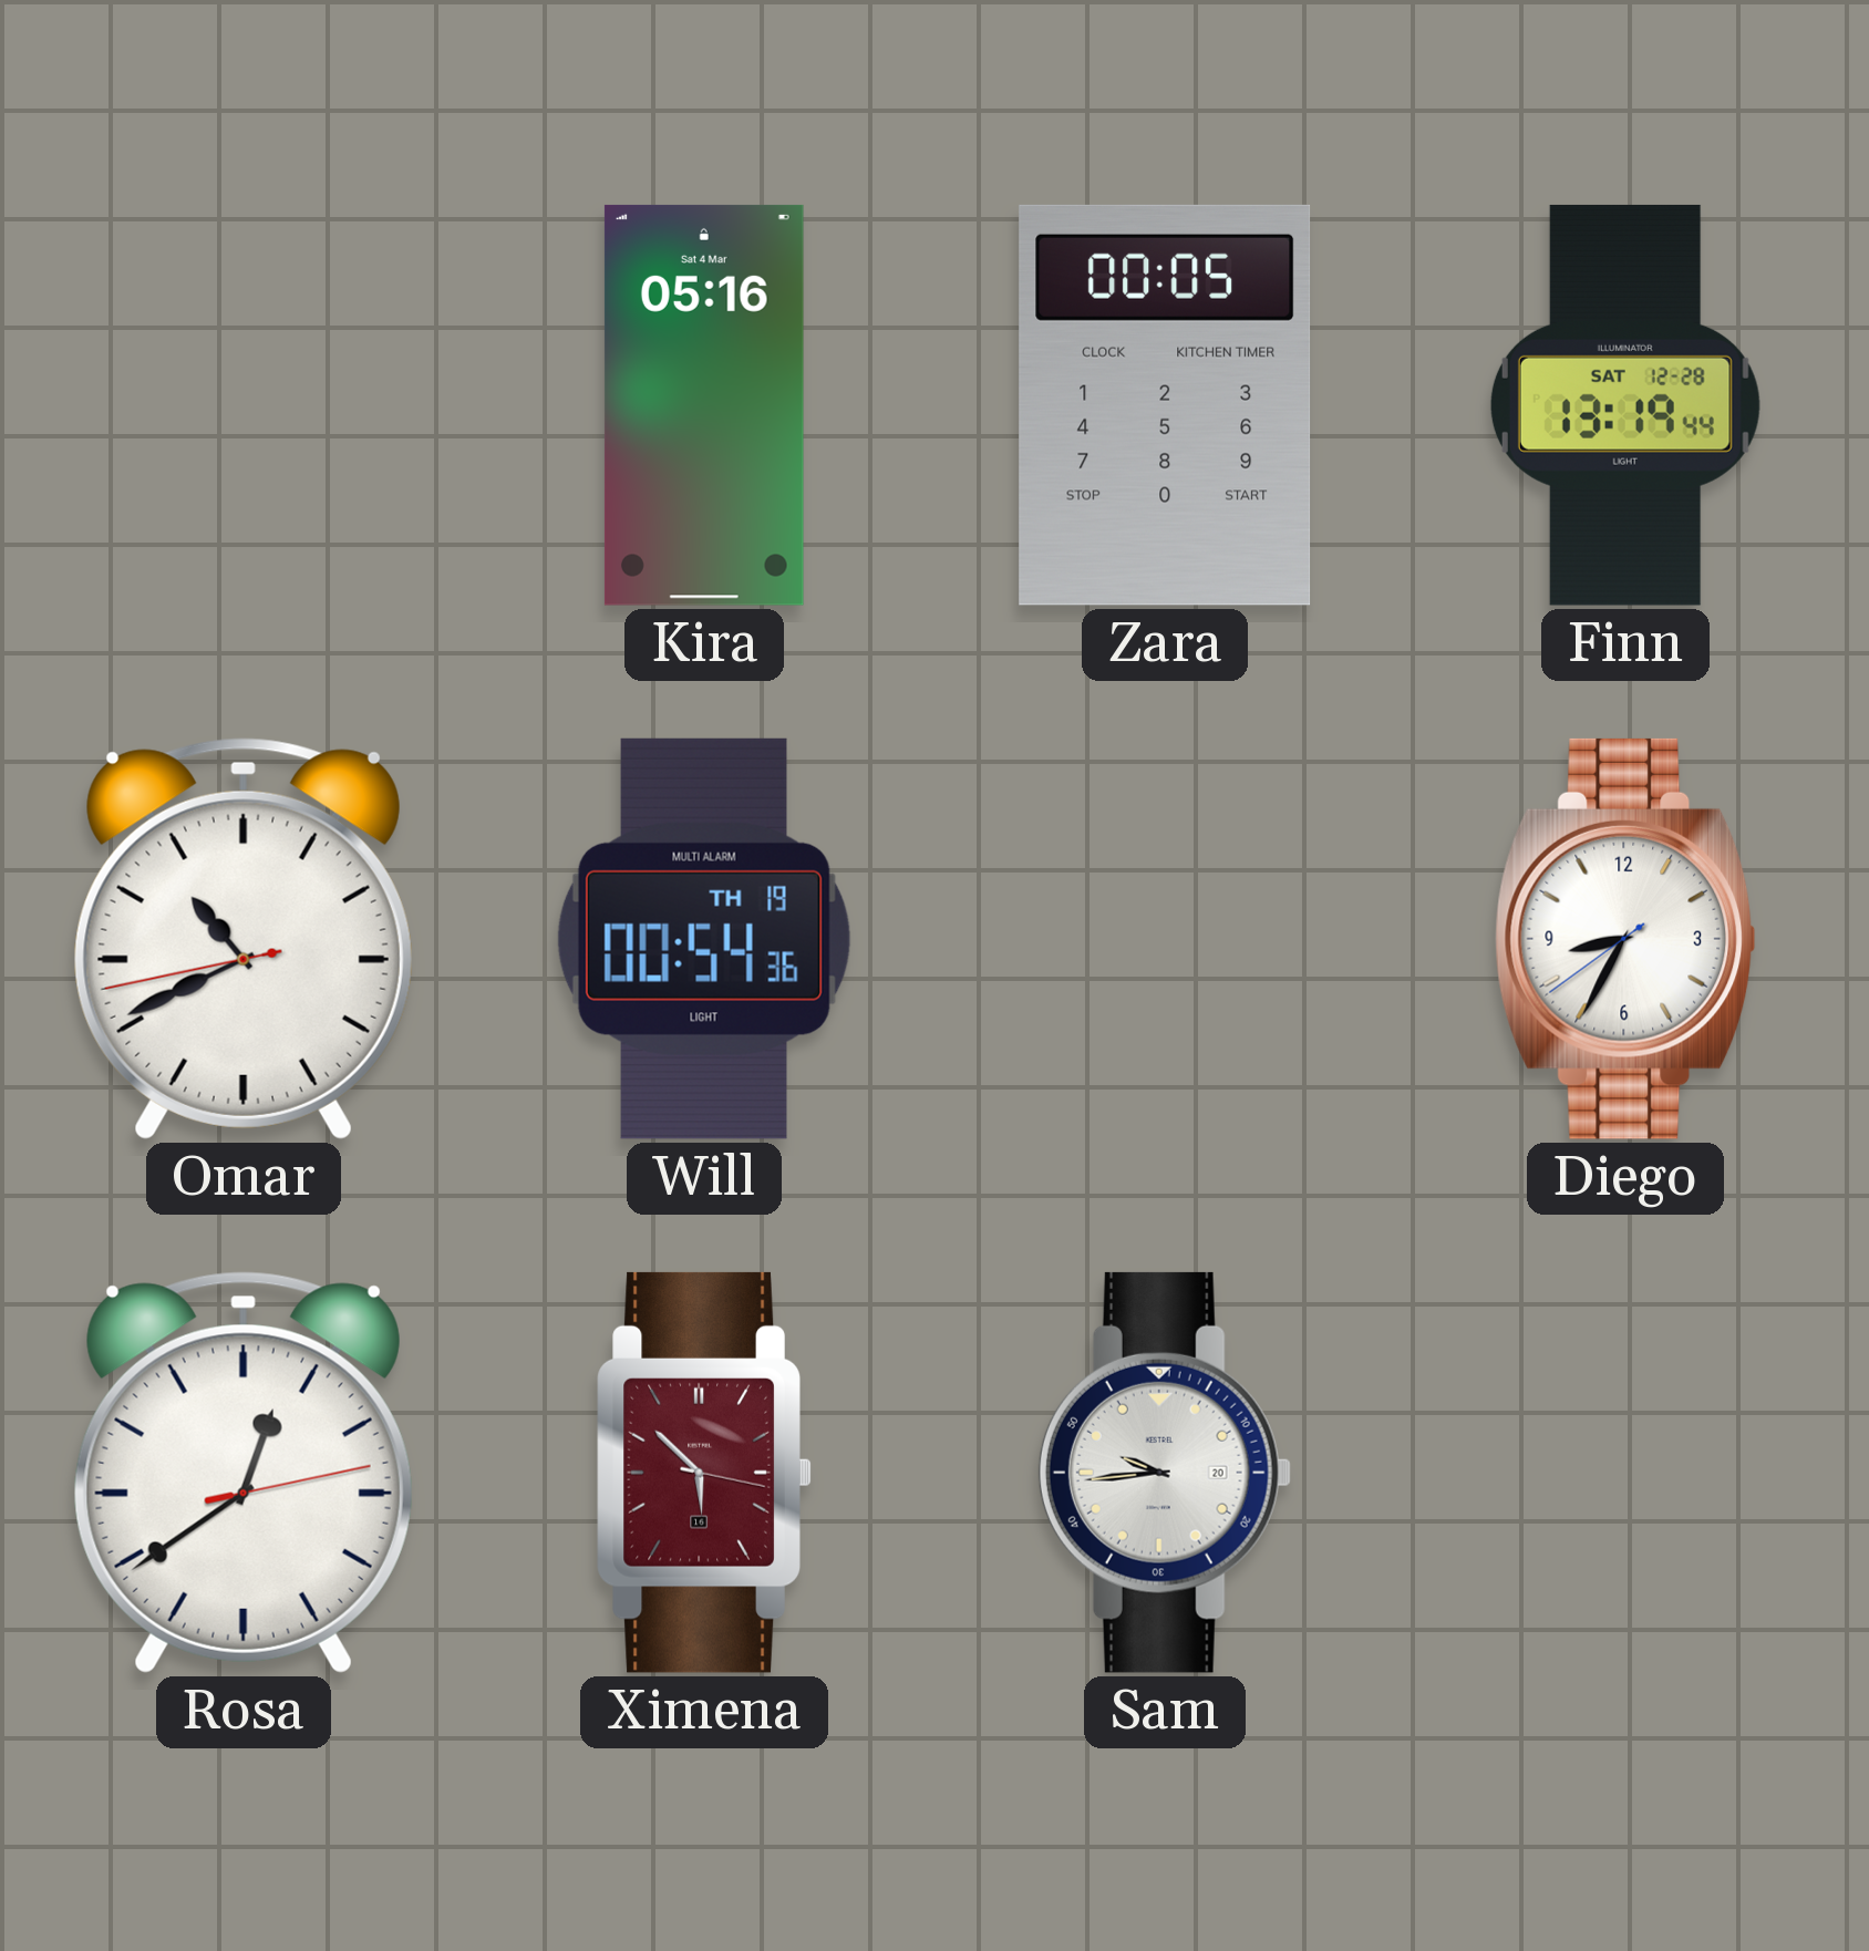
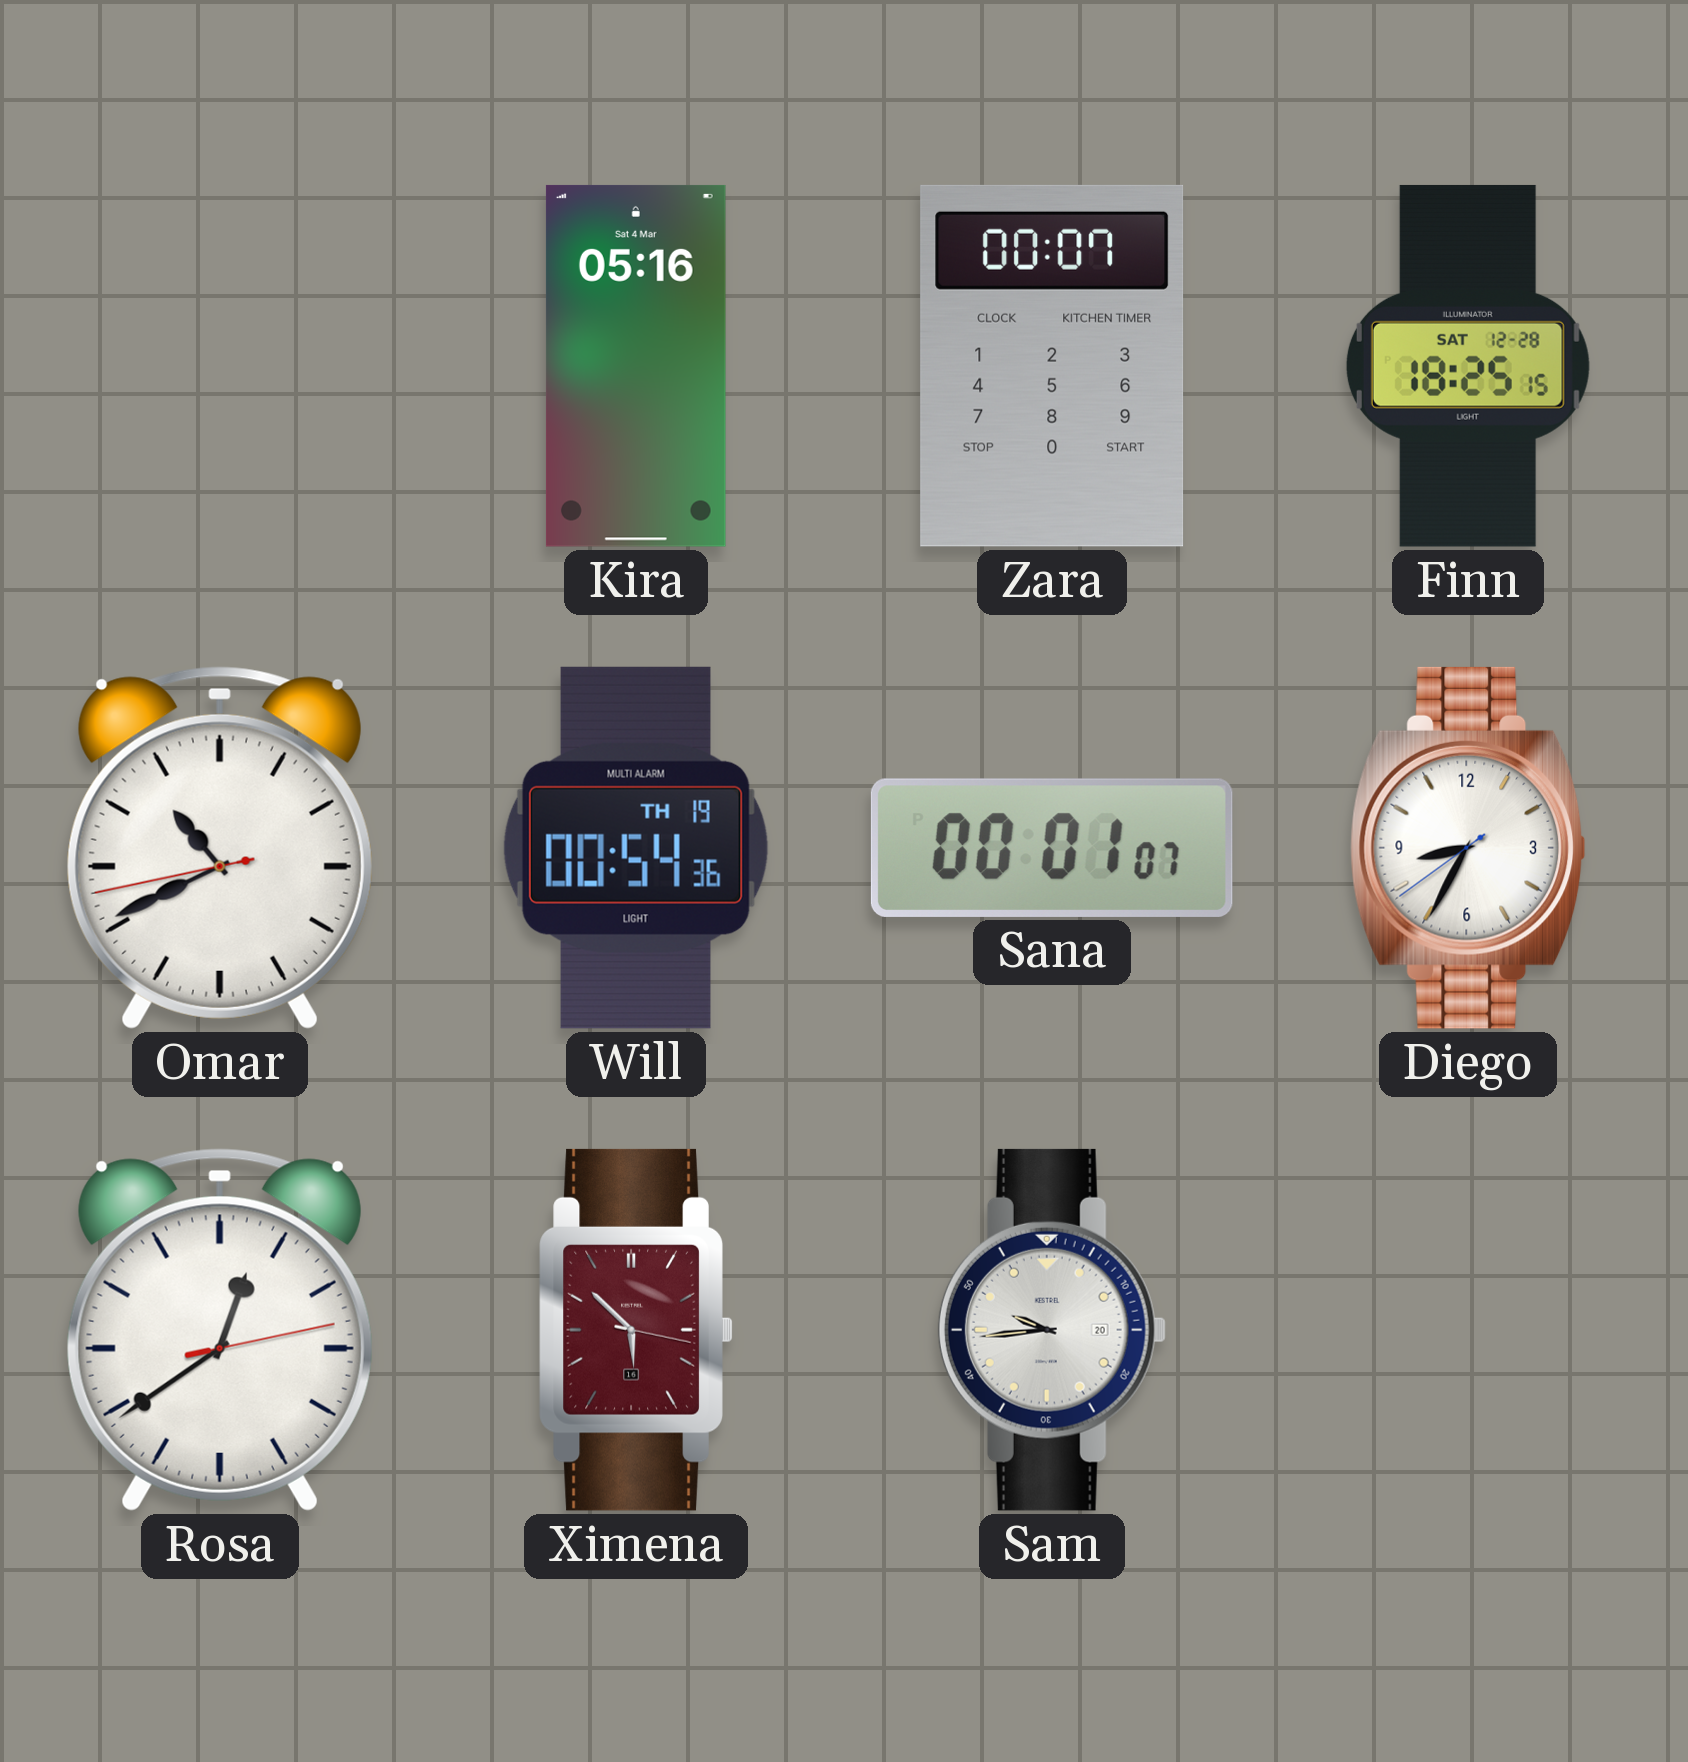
Zara: 00:05 -> 00:07
Finn: 13:19 -> 18:25
Sana: none -> 00:01
